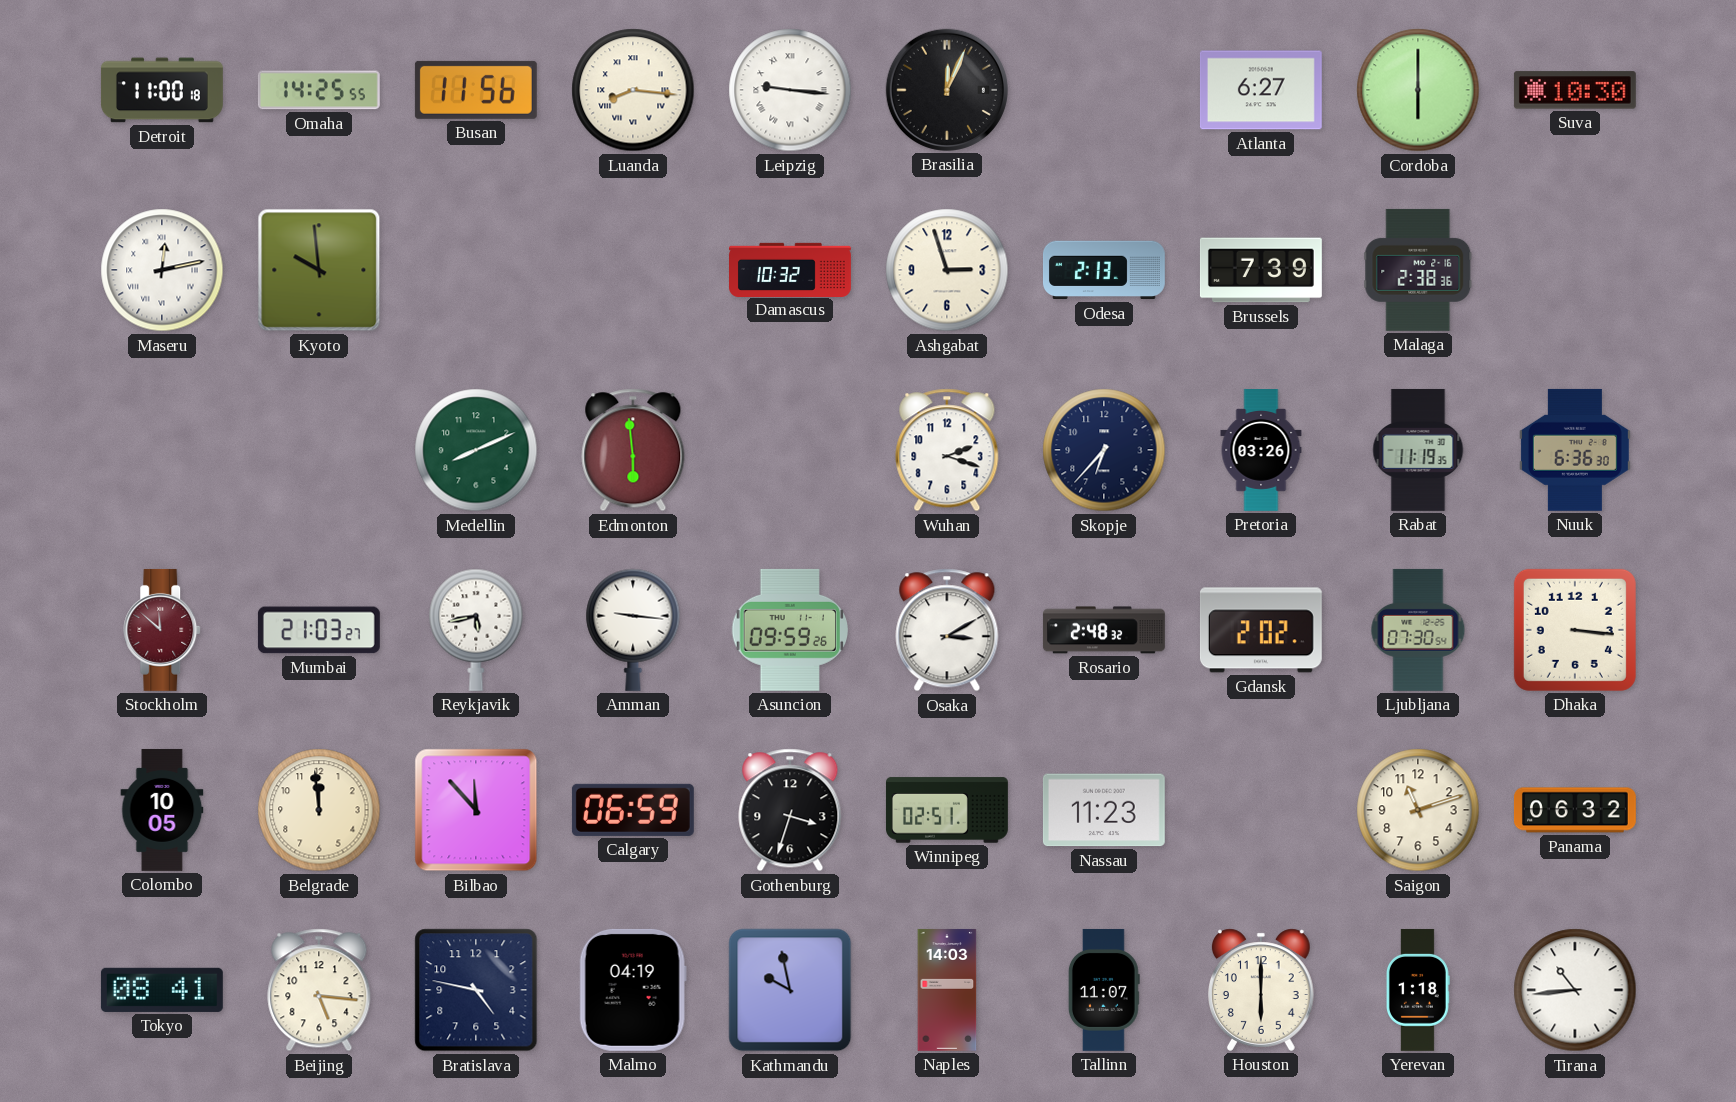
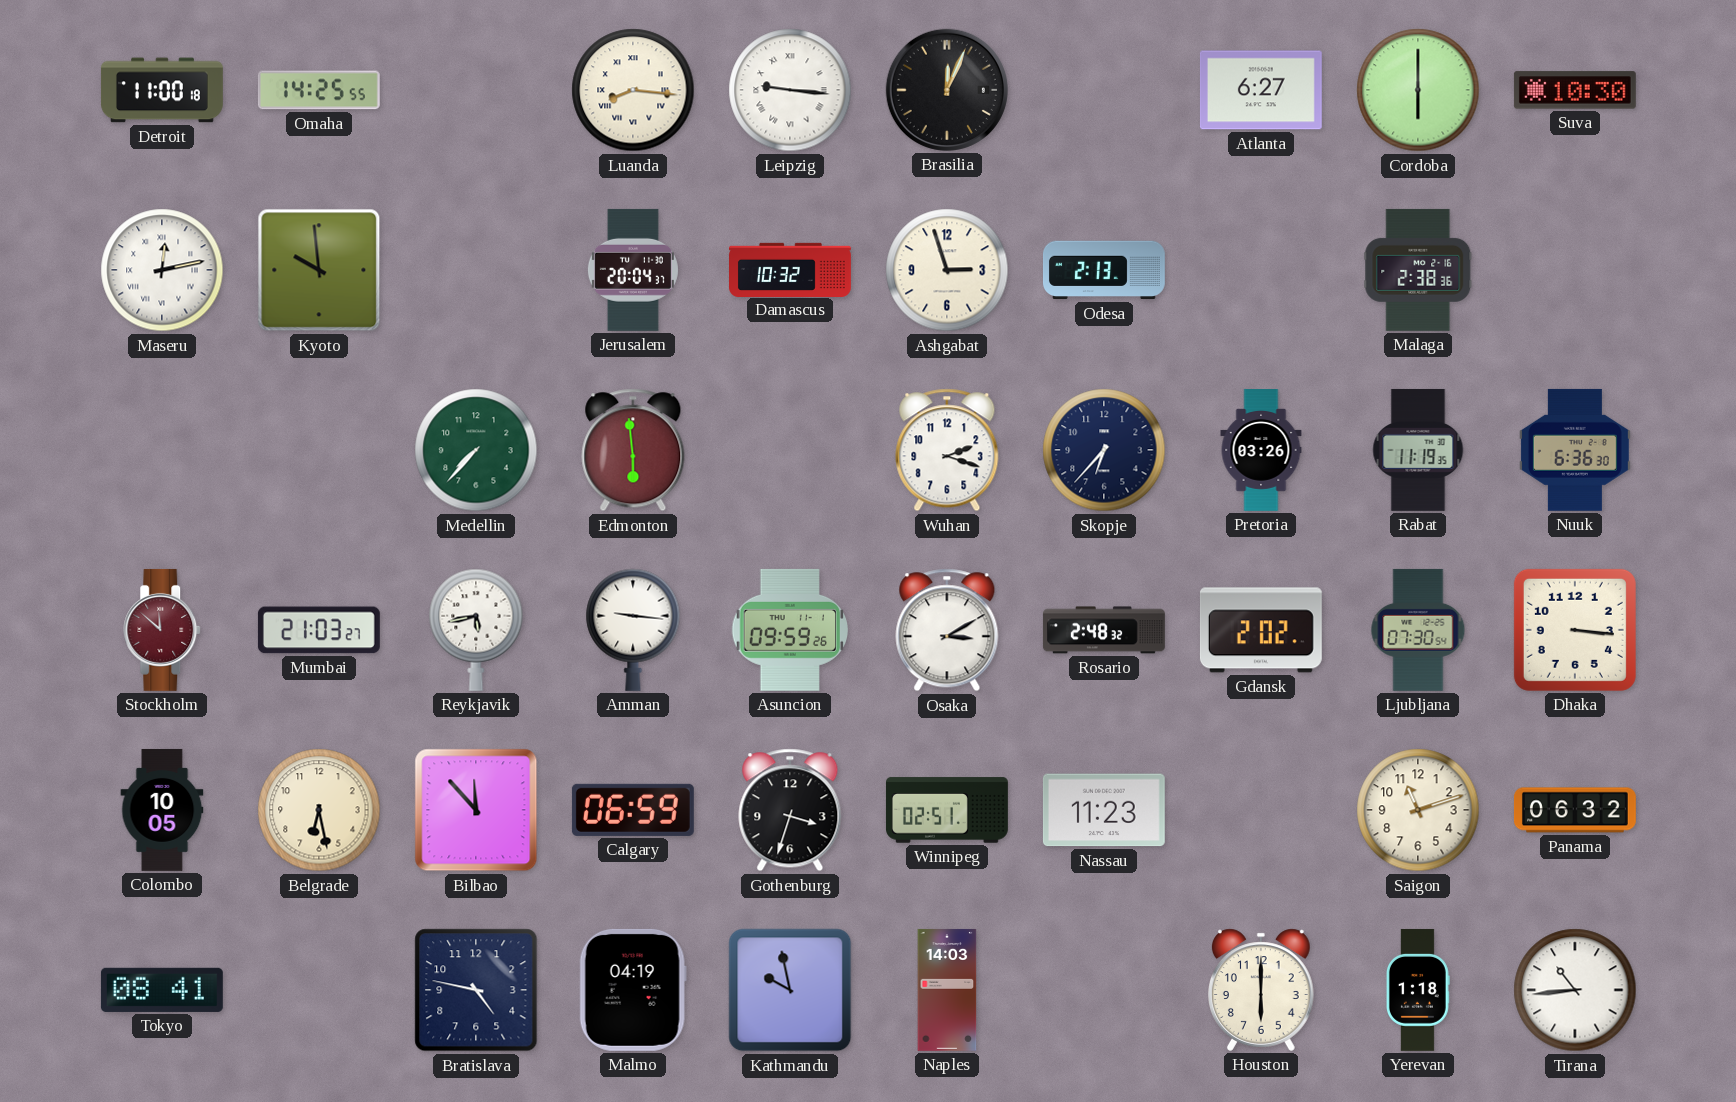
Busan: 11:56 -> none
Jerusalem: none -> 20:04
Brussels: 7:39 -> none
Medellin: 8:11 -> 7:37
Belgrade: 11:59 -> 6:28
Beijing: 5:16 -> none
Tallinn: 11:07 -> none
